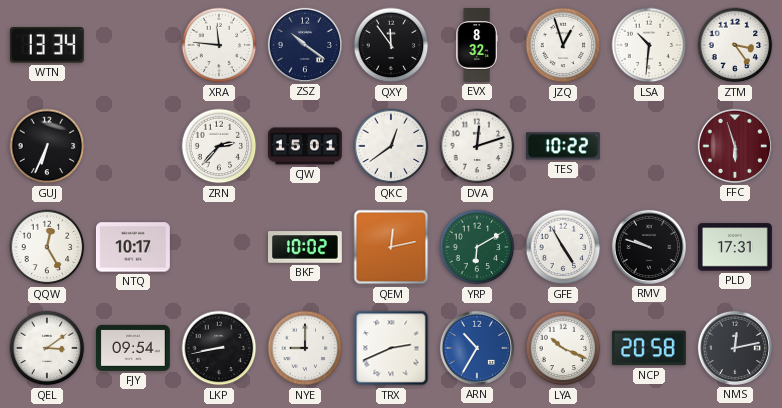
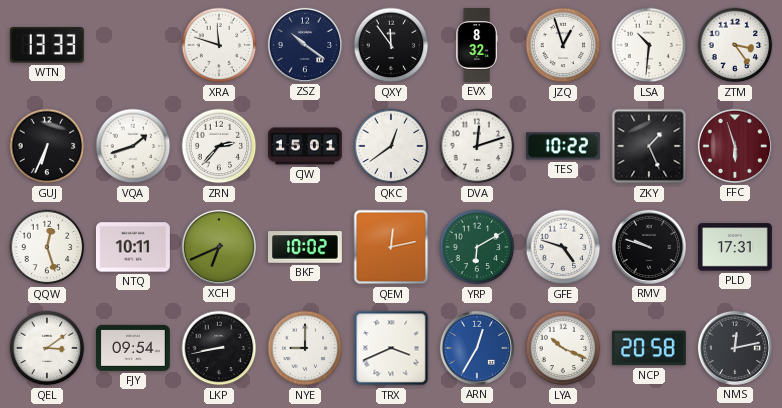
WTN: 13:34 -> 13:33
XRA: 11:46 -> 11:48
VQA: none -> 1:42
ZKY: none -> 1:26
QQW: 12:25 -> 12:27
NTQ: 10:17 -> 10:11
XCH: none -> 6:41
GFE: 4:55 -> 4:48
TRX: 2:41 -> 3:41
ARN: 10:35 -> 12:35
